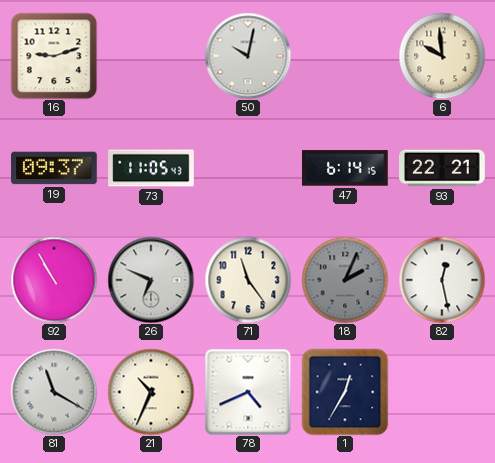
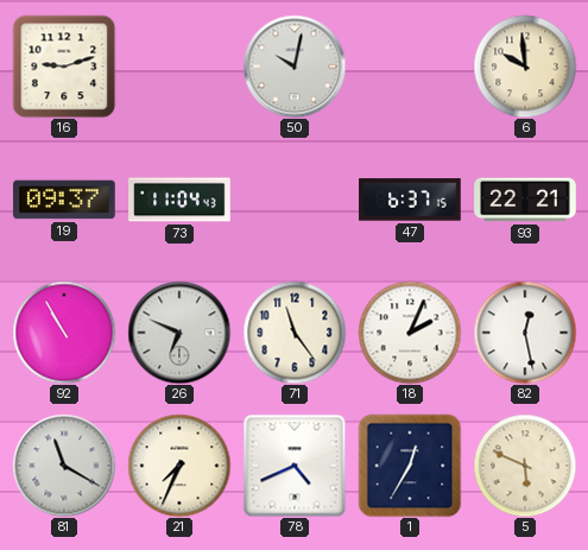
73: 11:05 -> 11:04
47: 6:14 -> 6:37
18 dial: grey -> white
21: 10:34 -> 7:34
5: none -> 5:49
